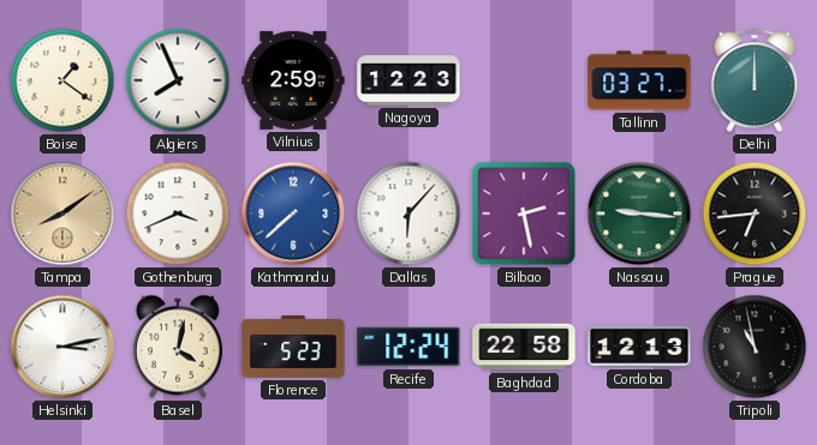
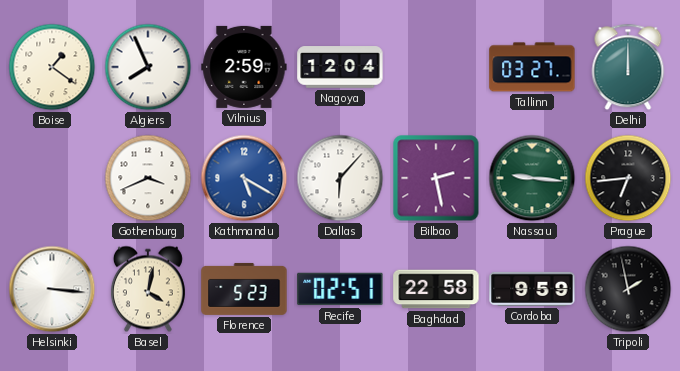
Nagoya: 12:23 -> 12:04
Tampa: 8:09 -> none
Kathmandu: 7:38 -> 5:20
Helsinki: 3:13 -> 3:16
Recife: 12:24 -> 02:51
Cordoba: 12:13 -> 9:59
Tripoli: 10:58 -> 1:58
